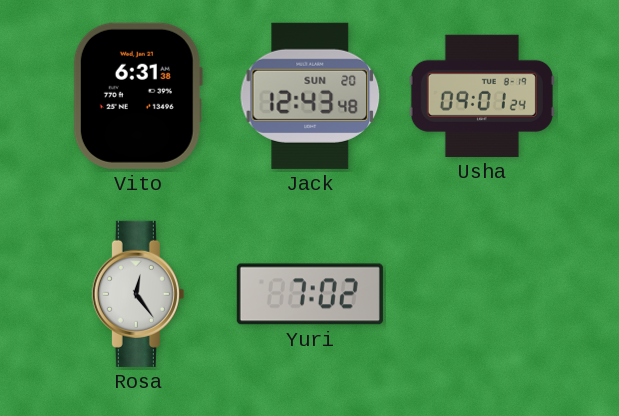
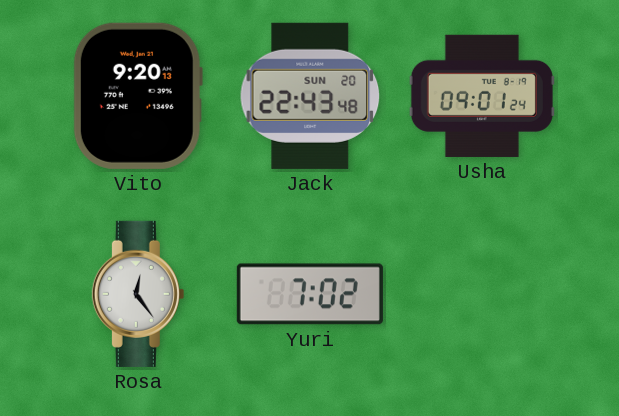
Vito: 6:31 -> 9:20
Jack: 12:43 -> 22:43
